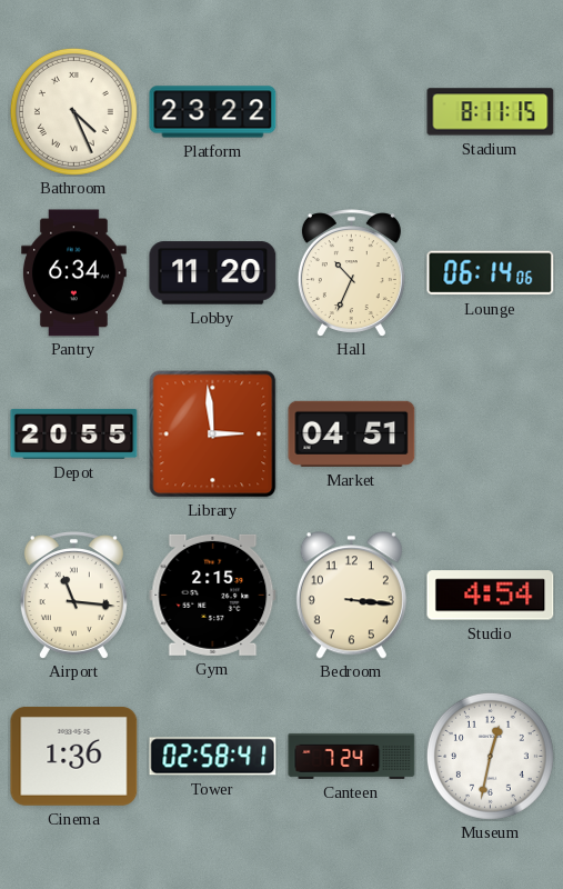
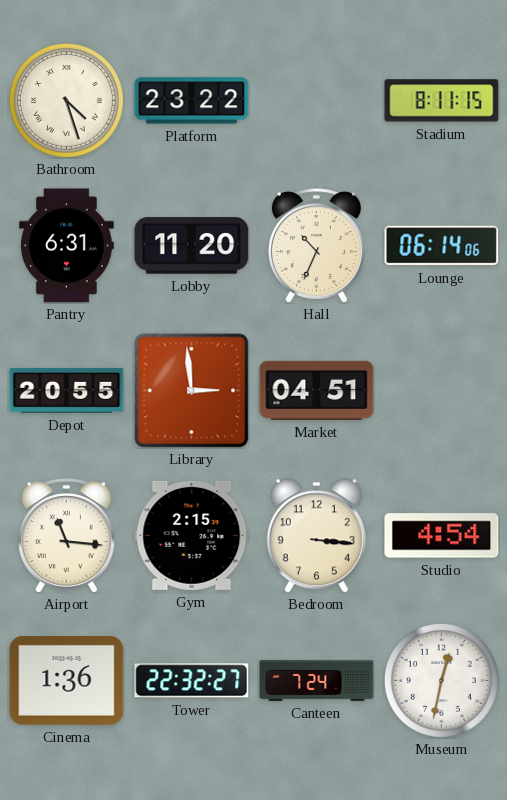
Bathroom: 4:26 -> 4:27
Pantry: 6:34 -> 6:31
Tower: 02:58 -> 22:32
